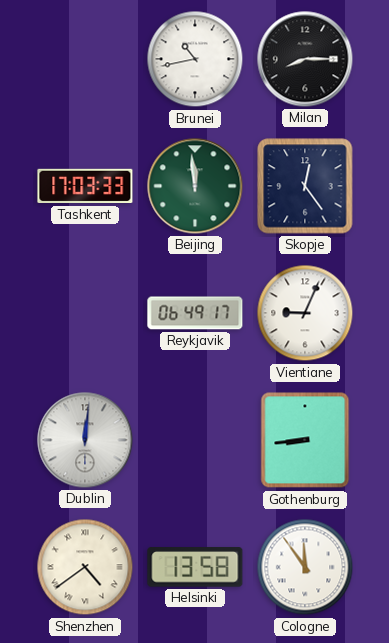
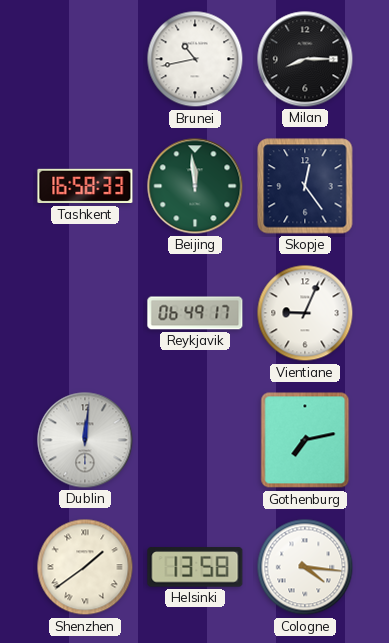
Tashkent: 17:03 -> 16:58
Gothenburg: 8:44 -> 7:13
Shenzhen: 4:39 -> 1:39
Cologne: 11:54 -> 4:16
